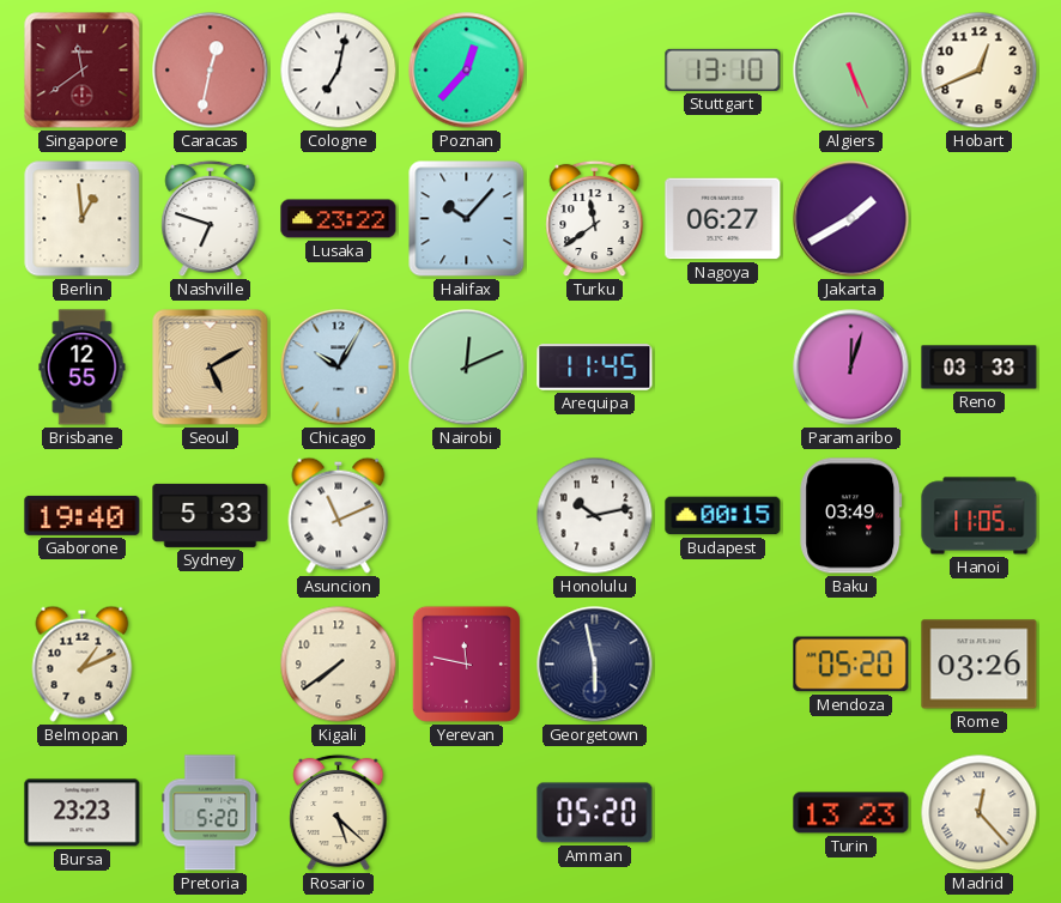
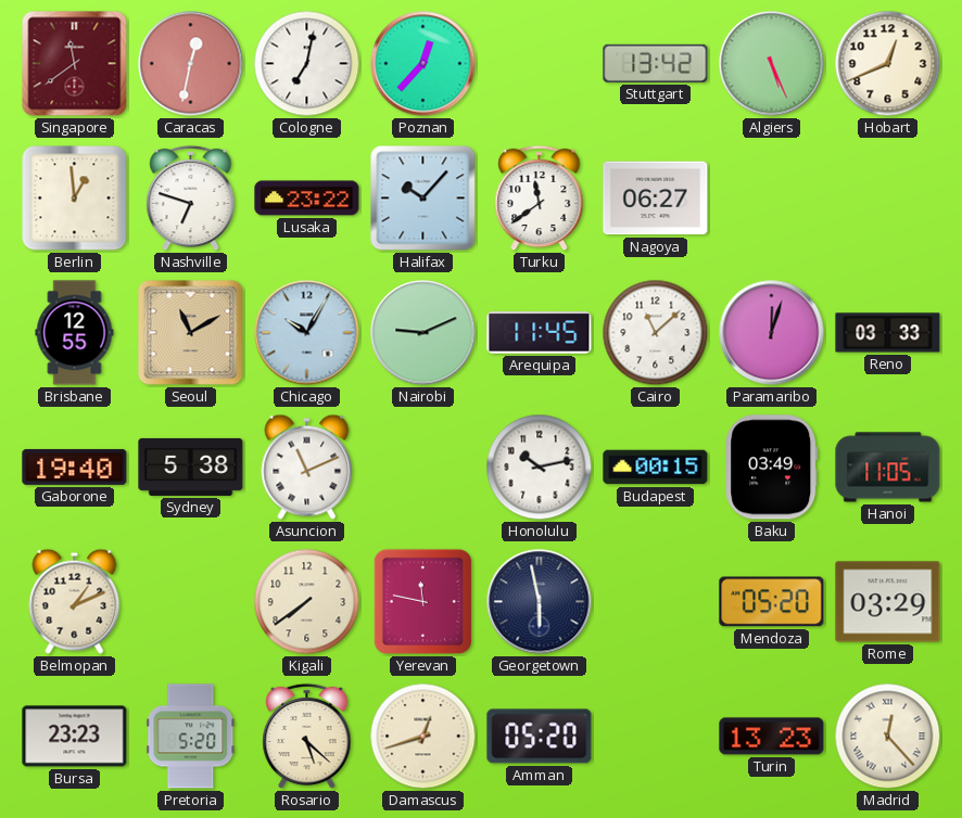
Stuttgart: 13:10 -> 13:42
Jakarta: 1:40 -> none
Seoul: 5:10 -> 11:10
Nairobi: 12:11 -> 9:11
Cairo: none -> 11:08
Sydney: 5:33 -> 5:38
Rome: 03:26 -> 03:29
Damascus: none -> 12:42
